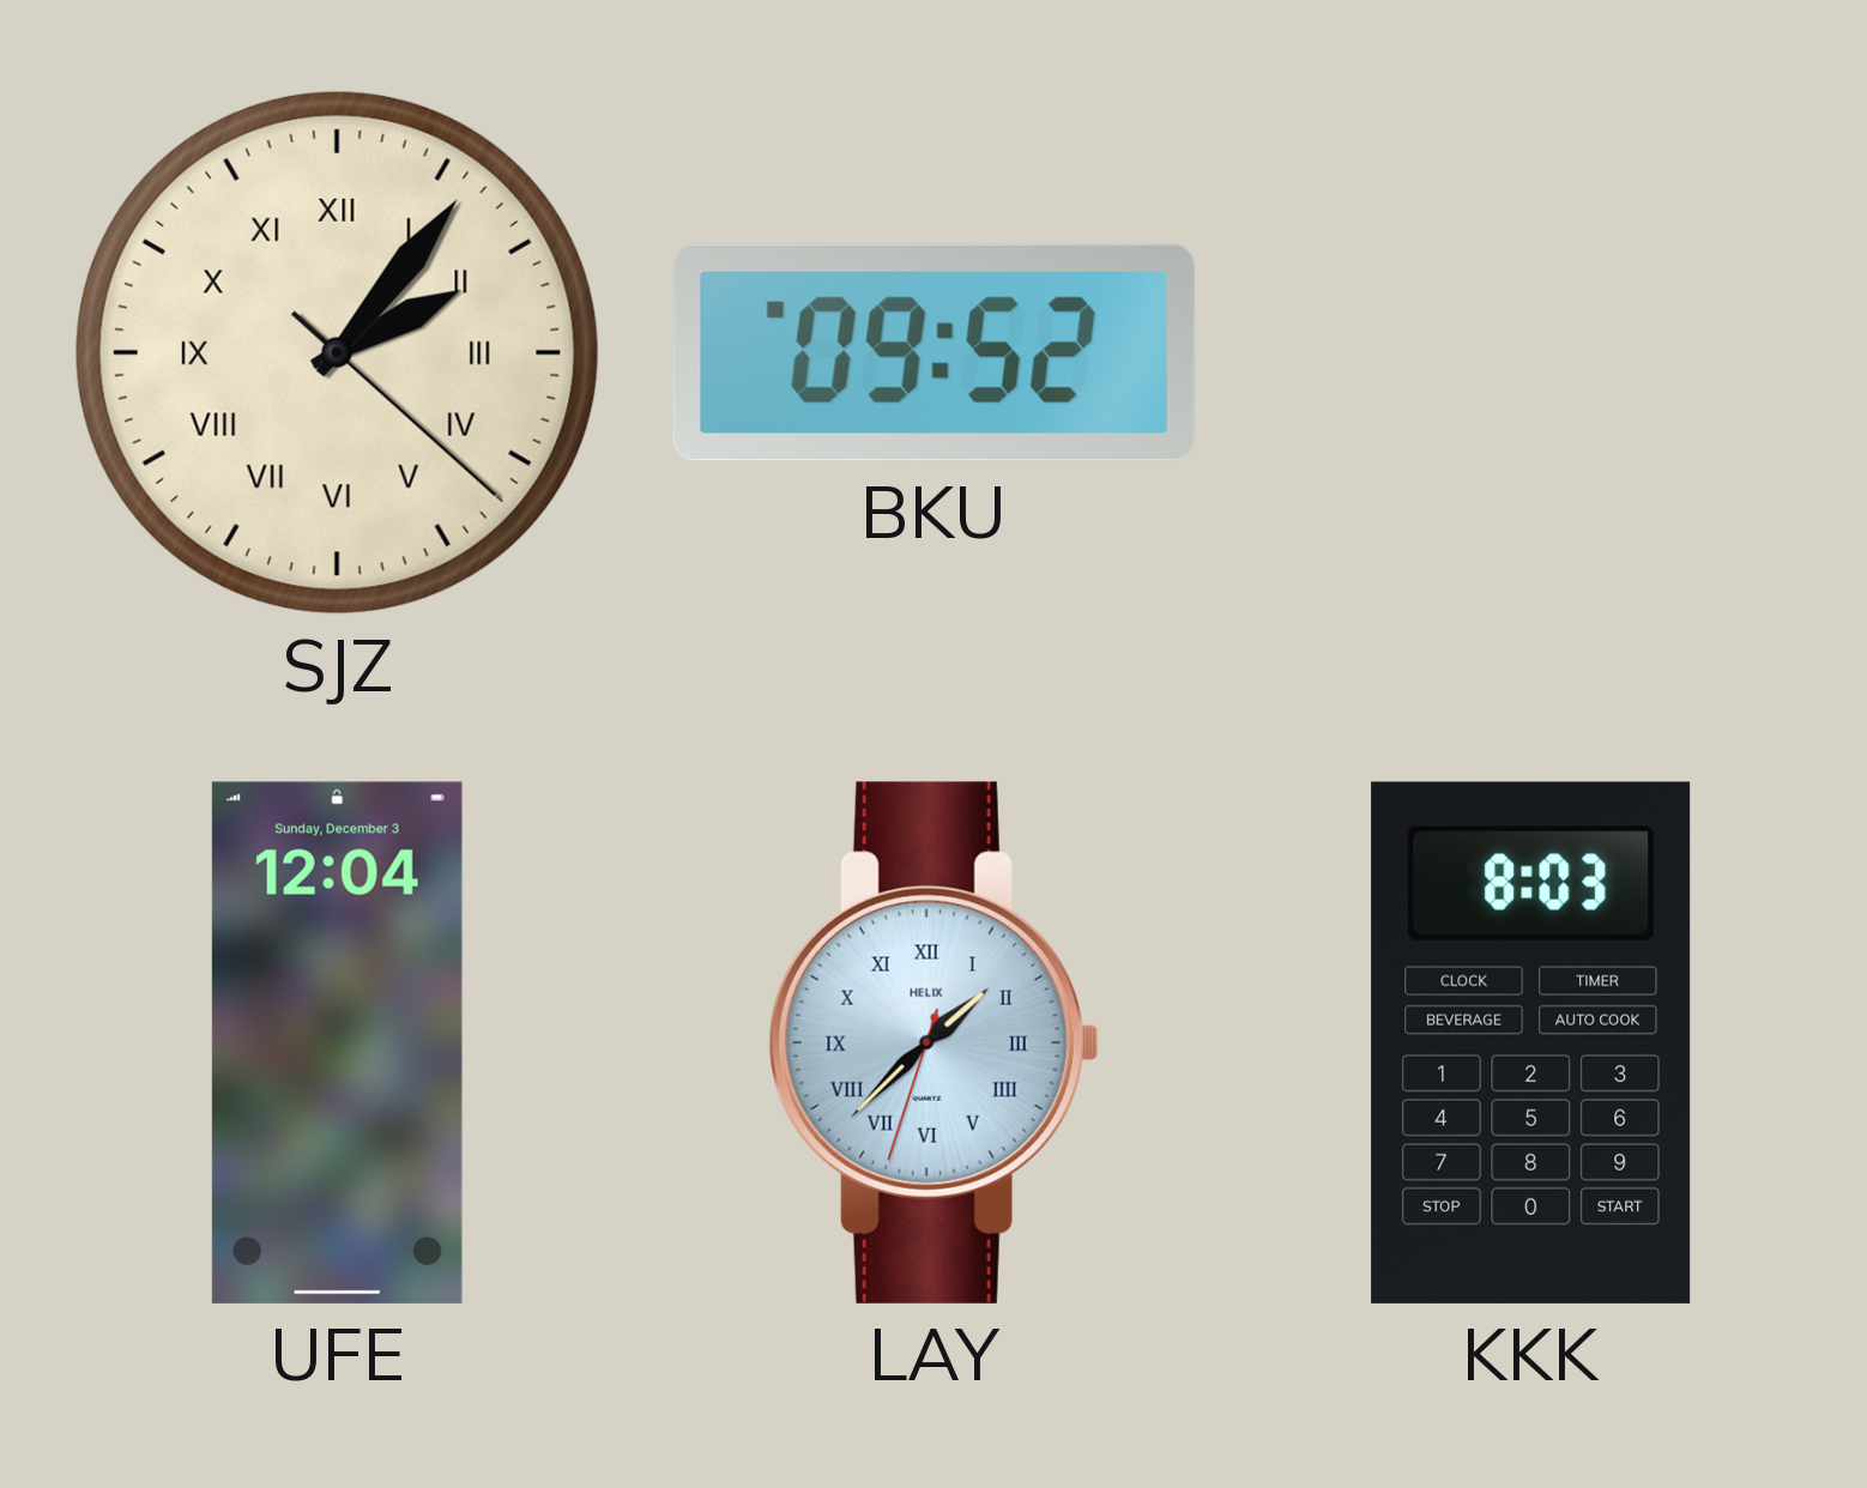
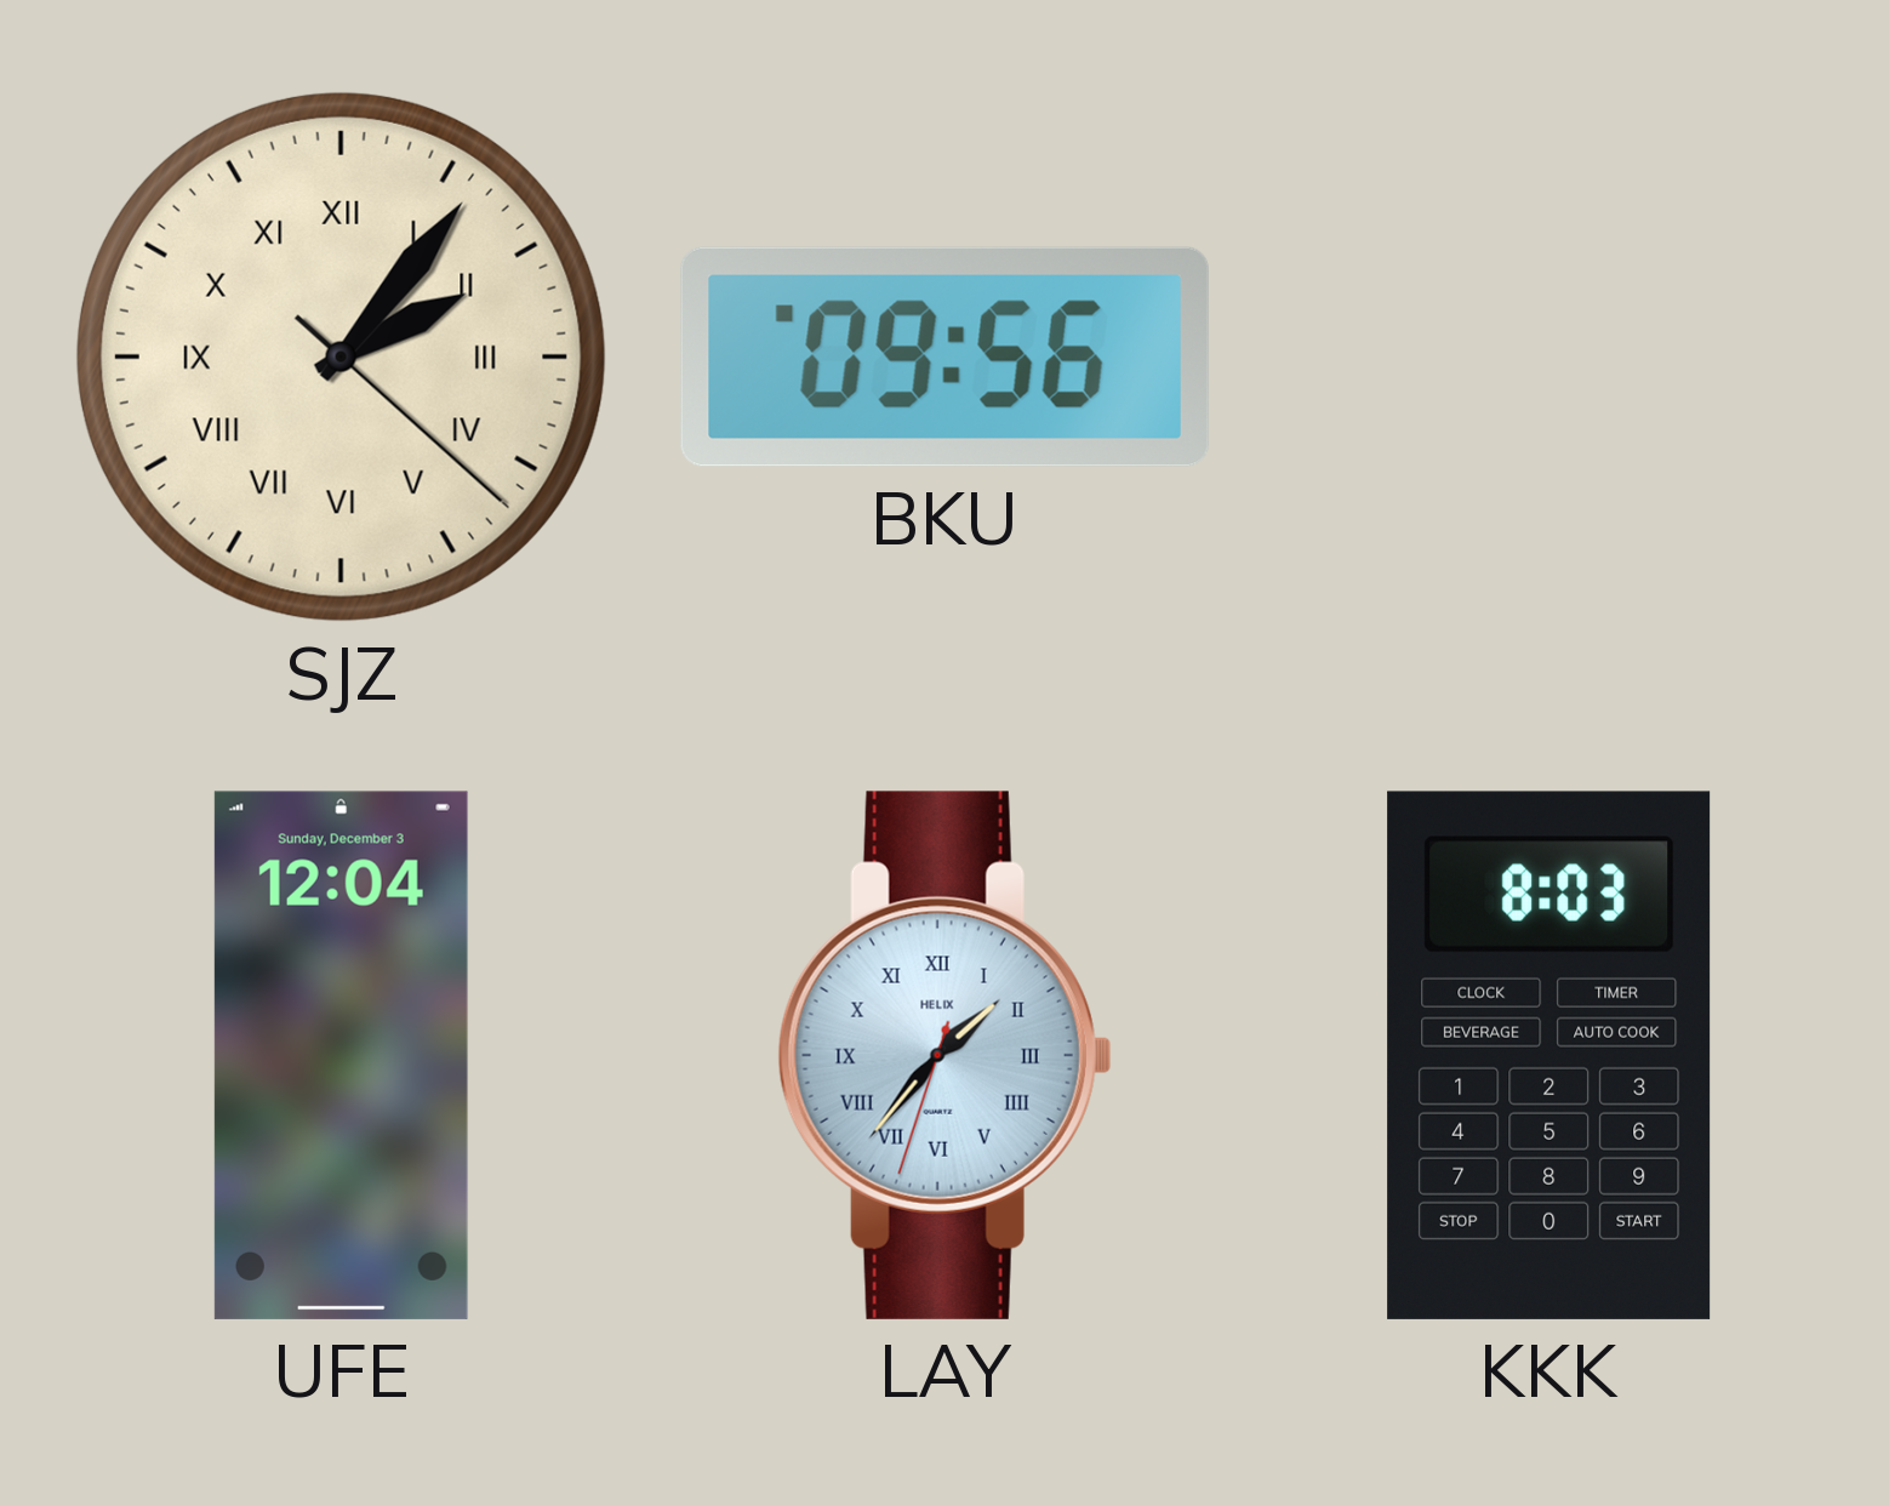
BKU: 09:52 -> 09:56
LAY: 1:37 -> 1:36
